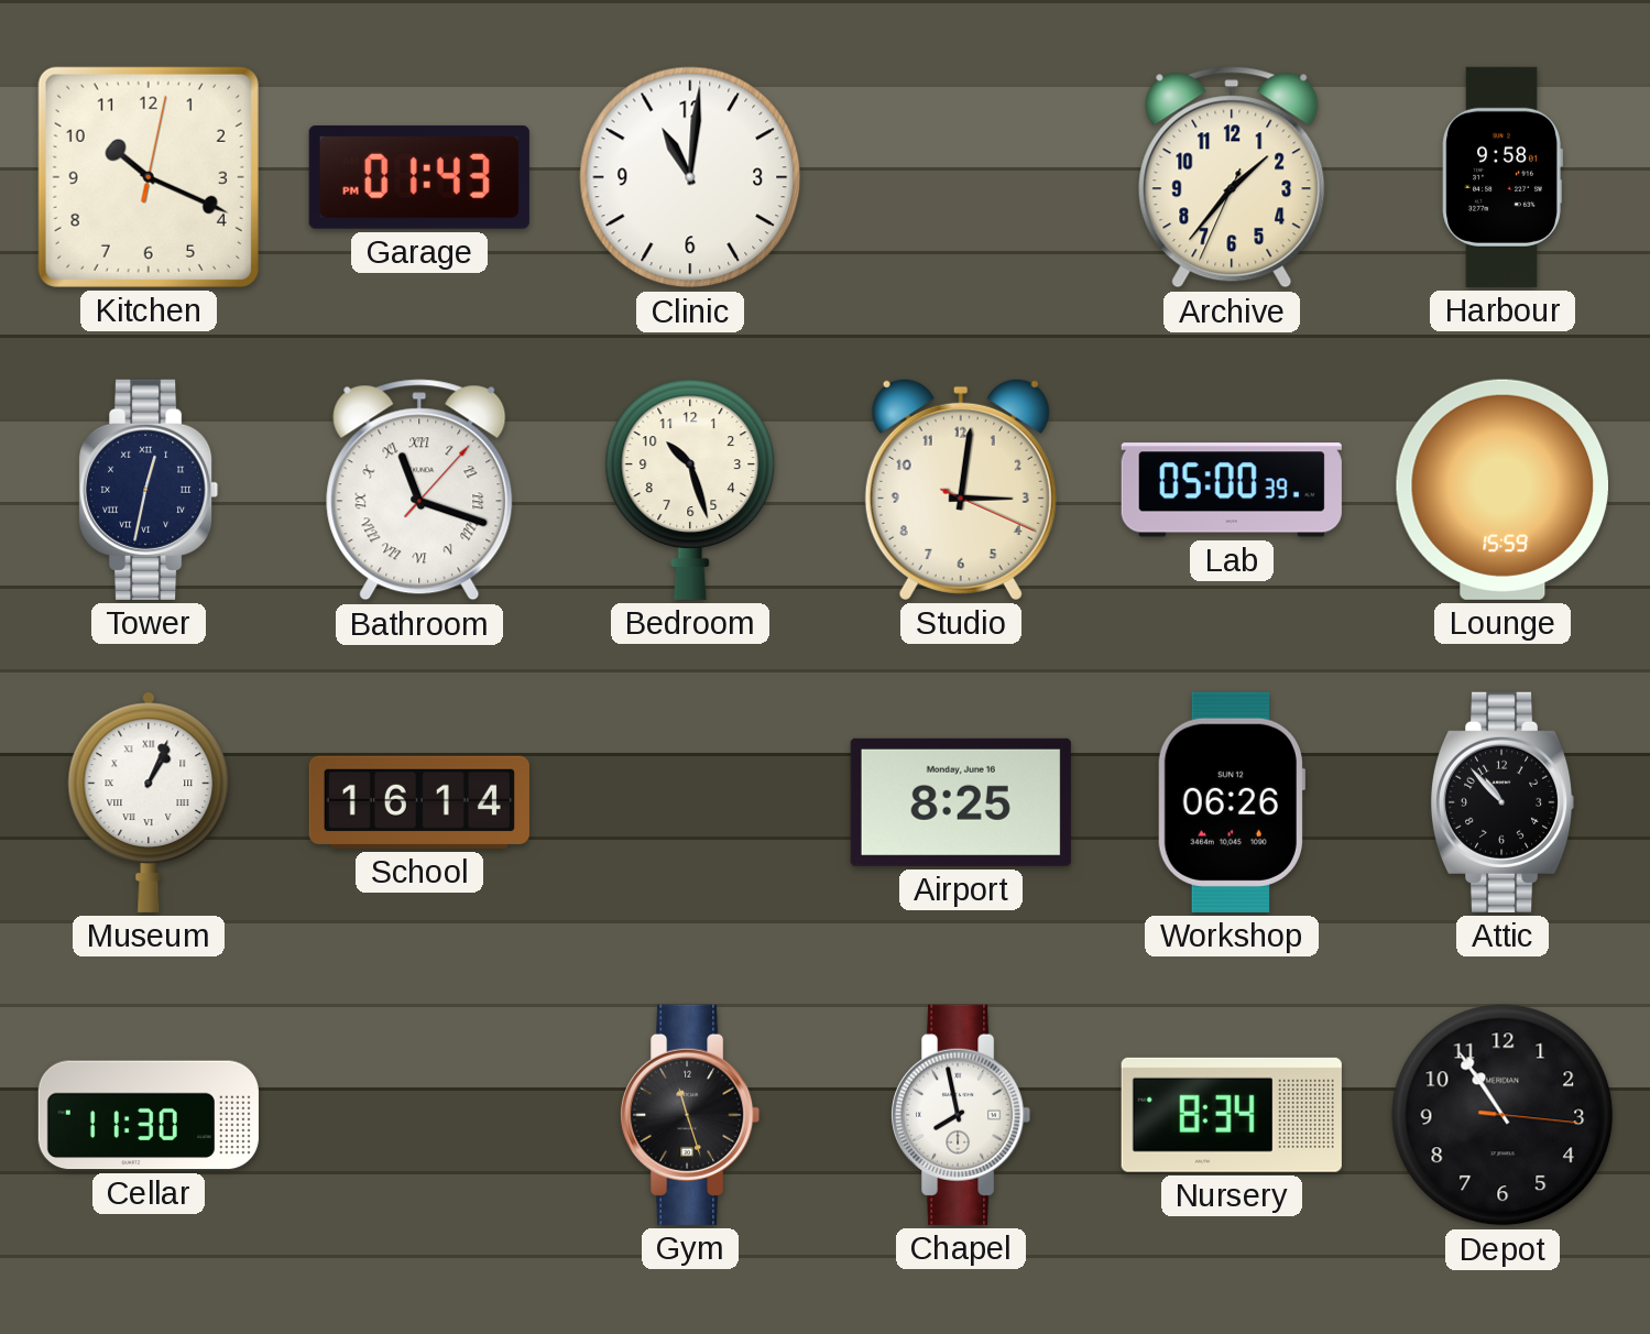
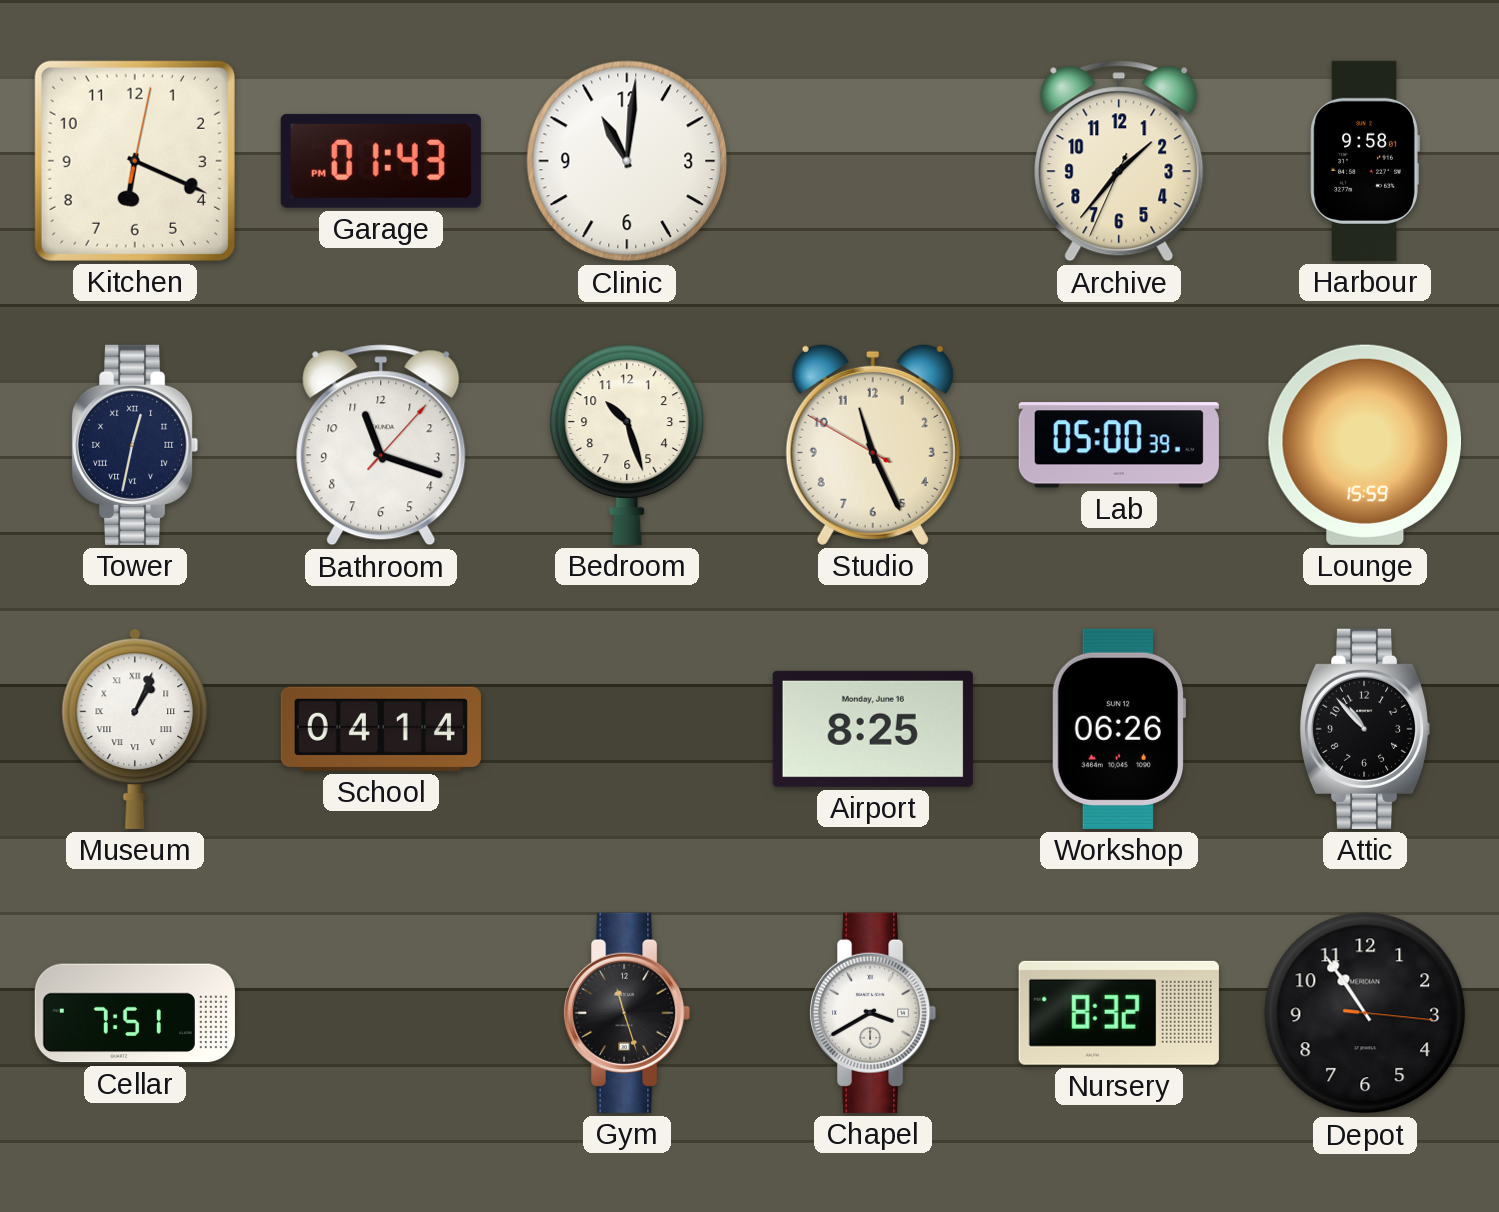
Kitchen: 10:19 -> 6:19
Bathroom numerals: Roman -> Arabic
Studio: 3:01 -> 11:25
School: 16:14 -> 04:14
Cellar: 11:30 -> 7:51
Chapel: 7:58 -> 3:40
Nursery: 8:34 -> 8:32
